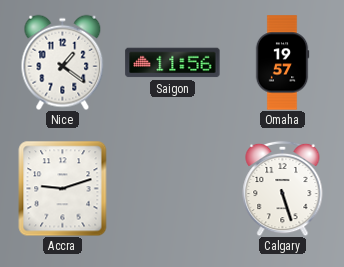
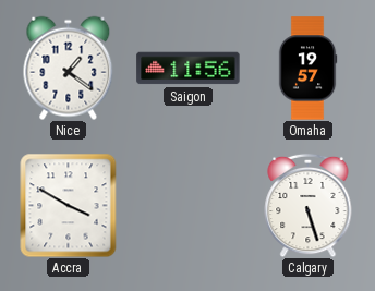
Accra: 9:12 -> 3:50
